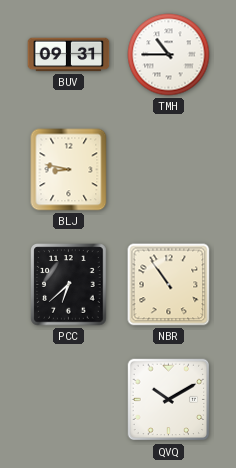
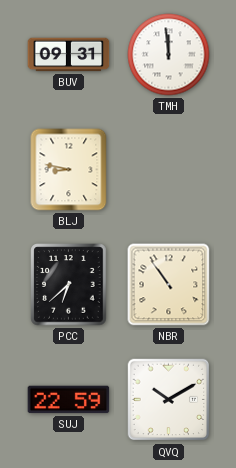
TMH: 10:45 -> 11:59
SUJ: none -> 22:59
